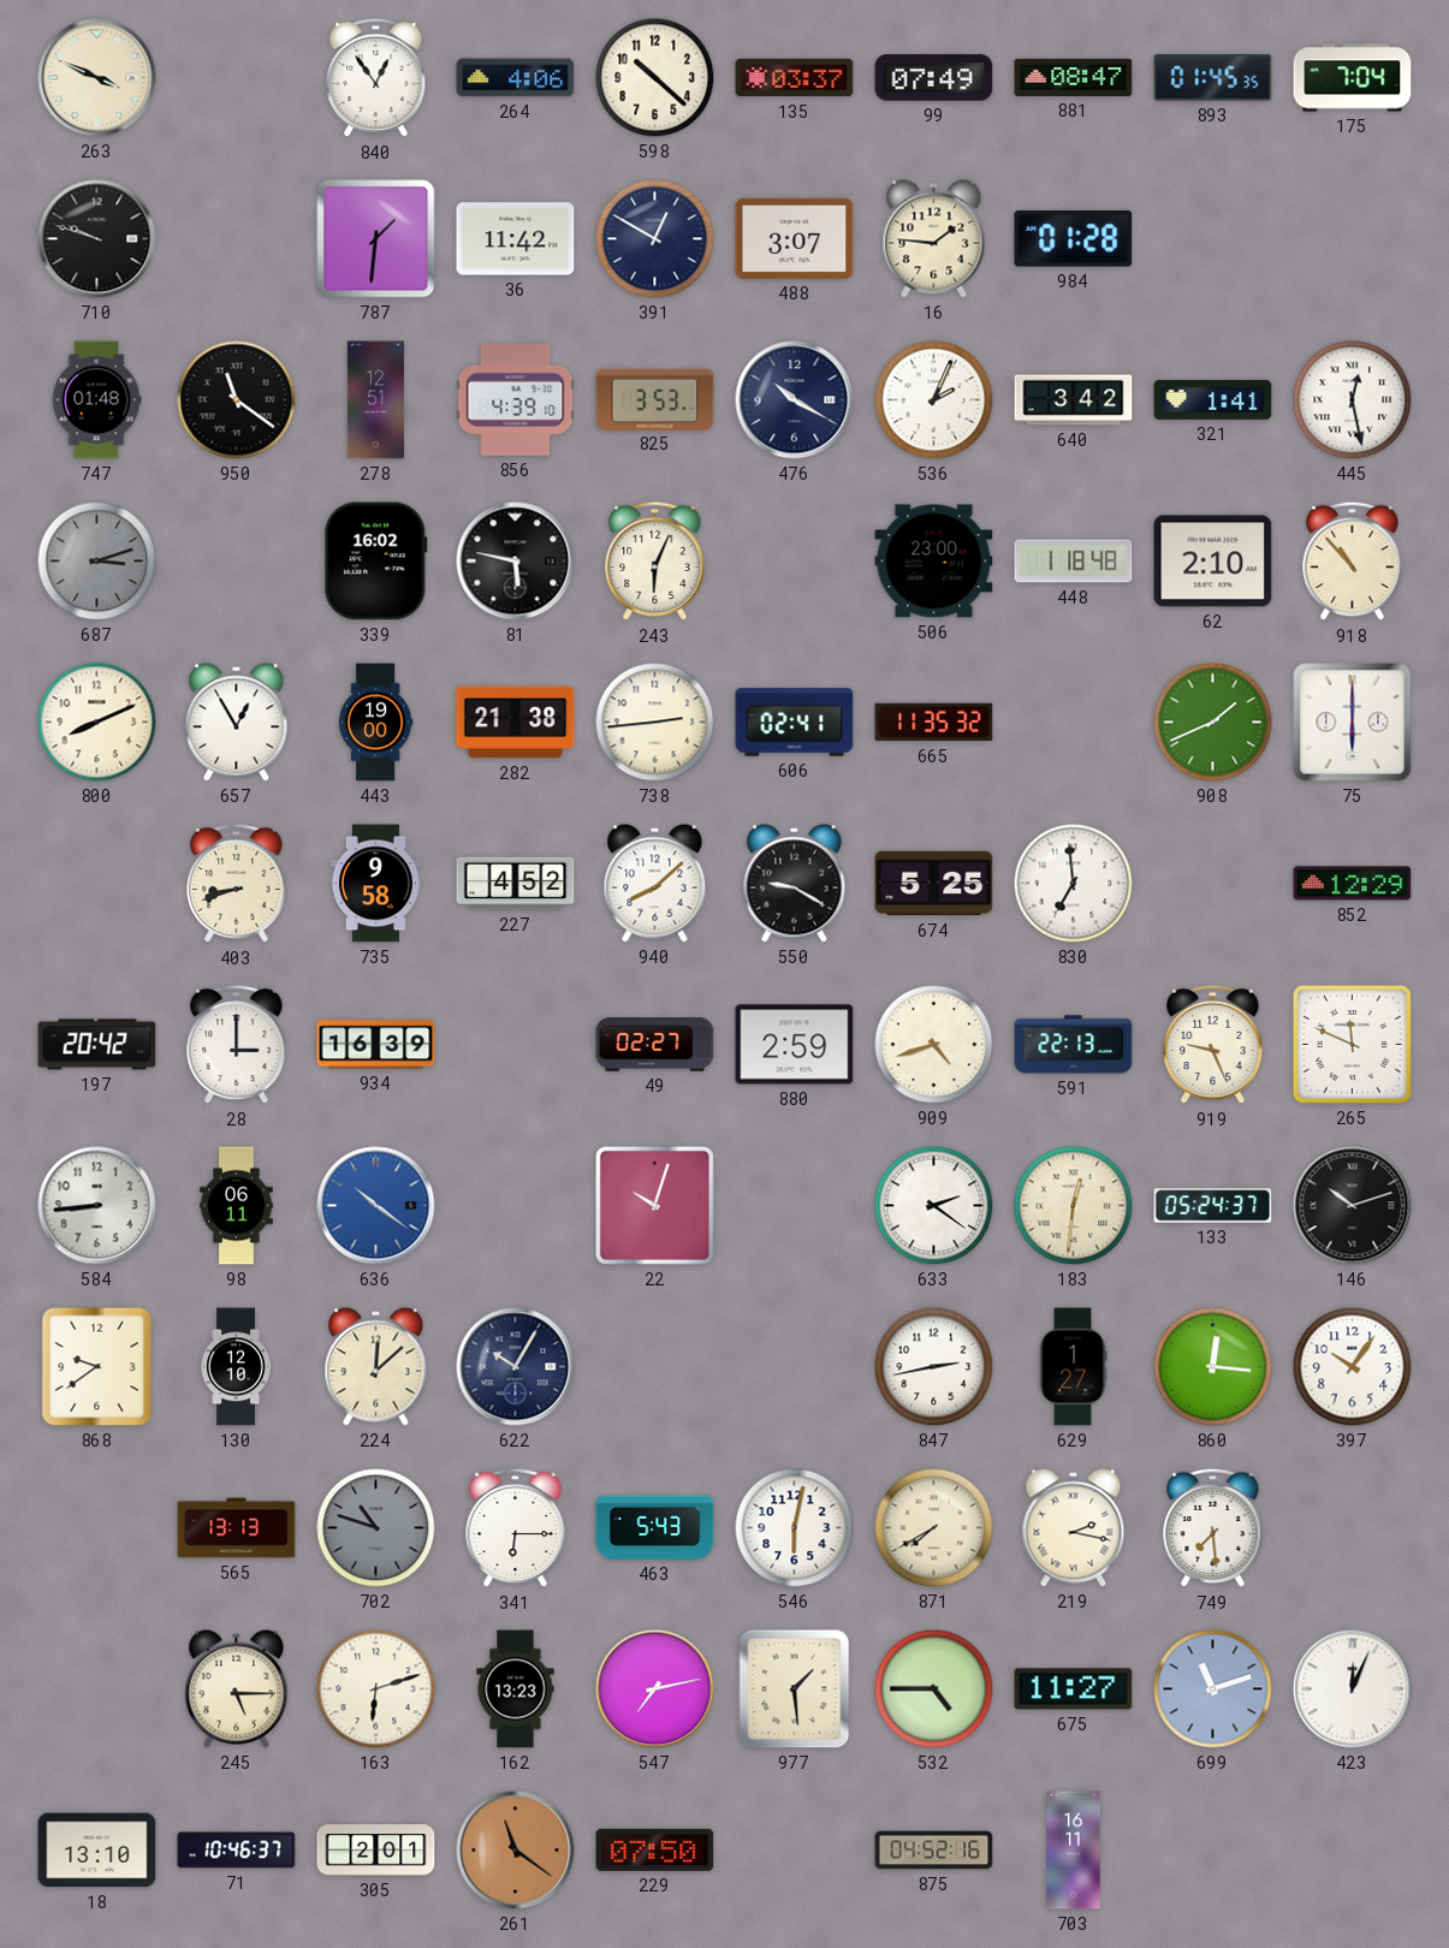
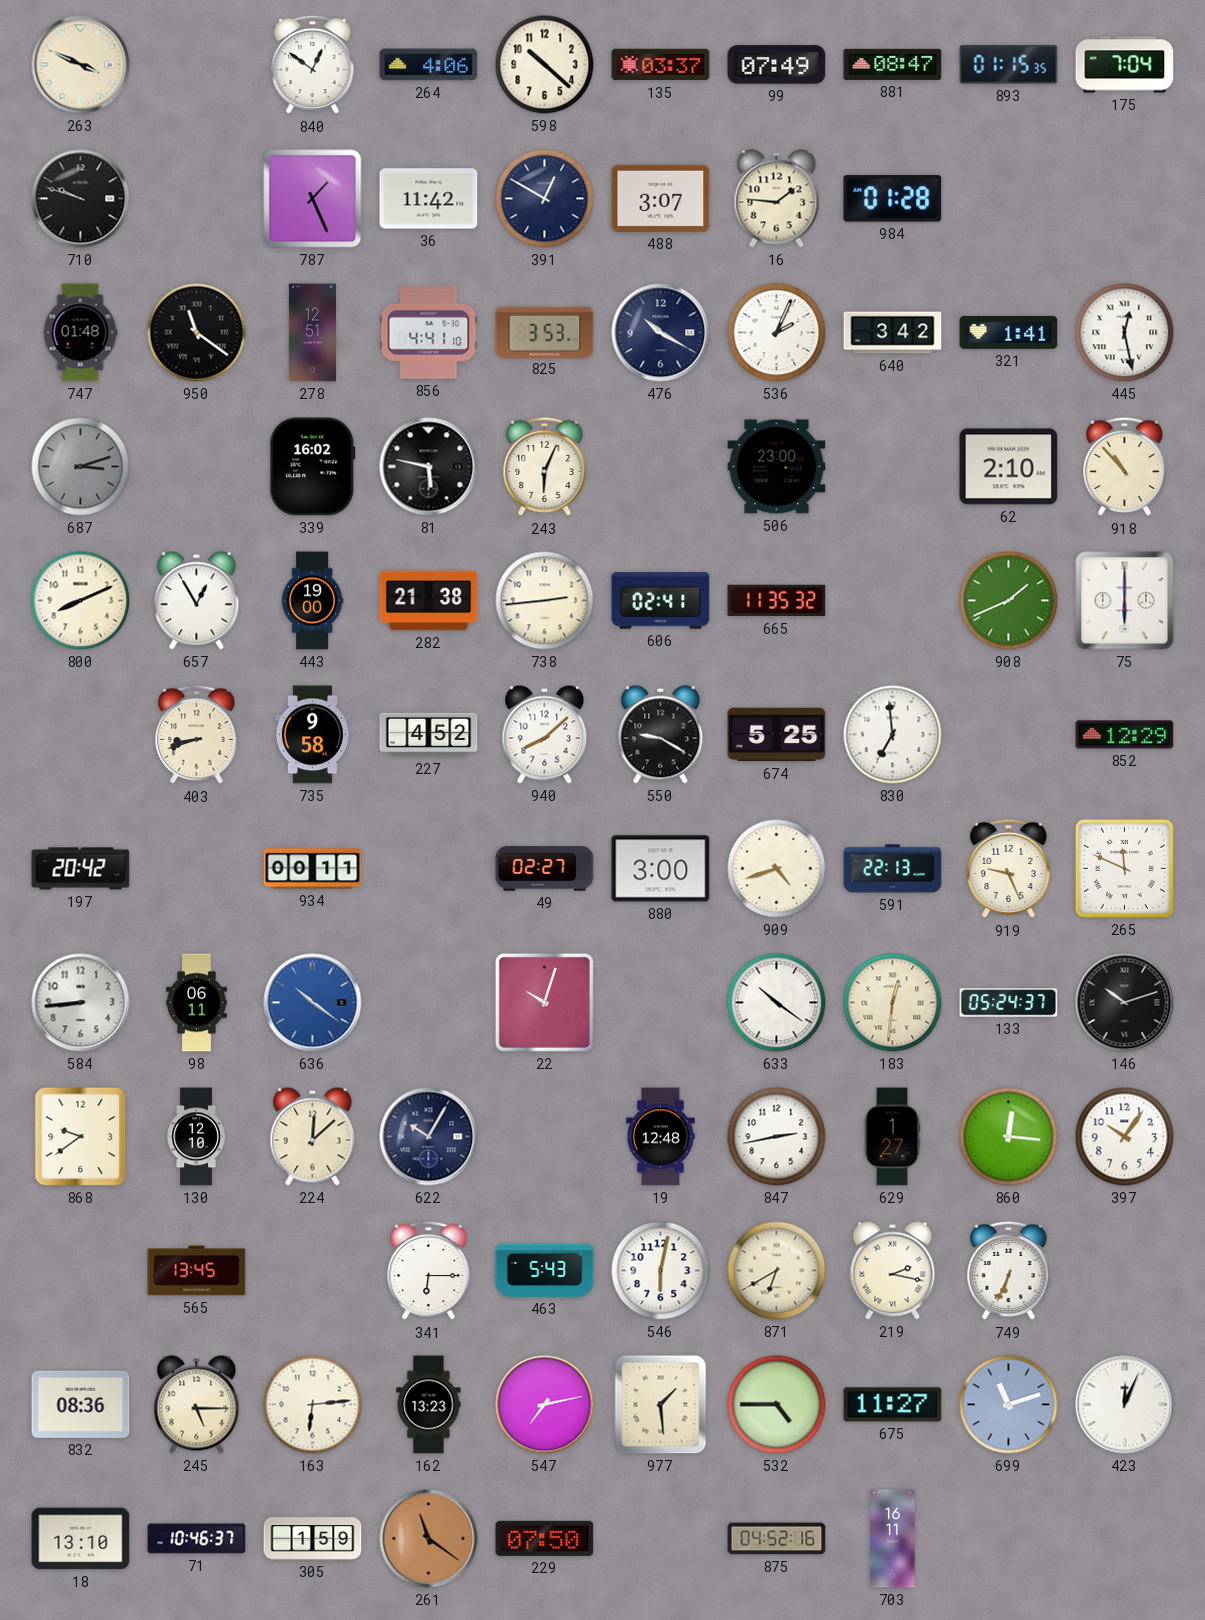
840: 12:54 -> 12:51
893: 01:45 -> 01:15
787: 1:31 -> 1:26
856: 4:39 -> 4:41
448: 1:18 -> none
28: 3:00 -> none
934: 16:39 -> 00:11
880: 2:59 -> 3:00
633: 2:21 -> 10:21
19: none -> 12:48
565: 13:13 -> 13:45
702: 10:48 -> none
871: 7:40 -> 6:40
749: 7:29 -> 6:34
832: none -> 08:36
163: 6:12 -> 6:14
305: 2:01 -> 1:59
